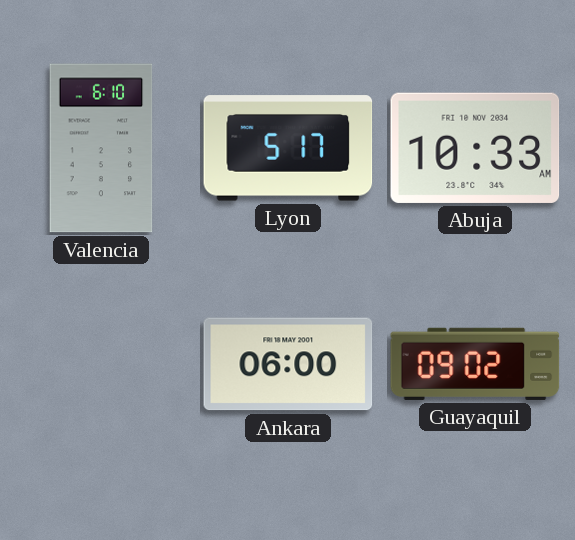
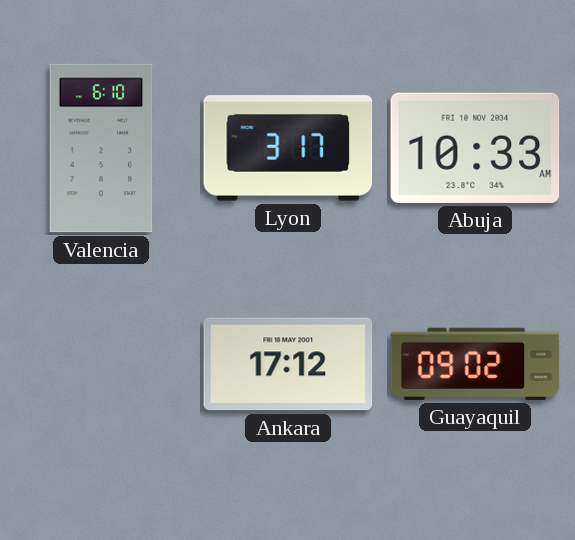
Lyon: 5:17 -> 3:17
Ankara: 06:00 -> 17:12
